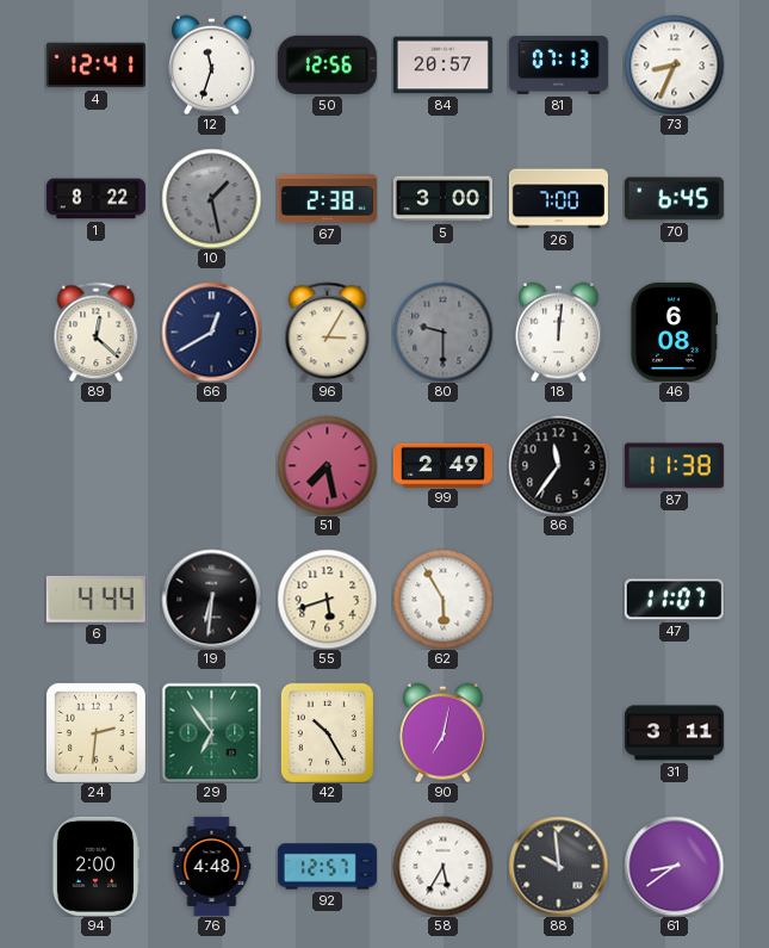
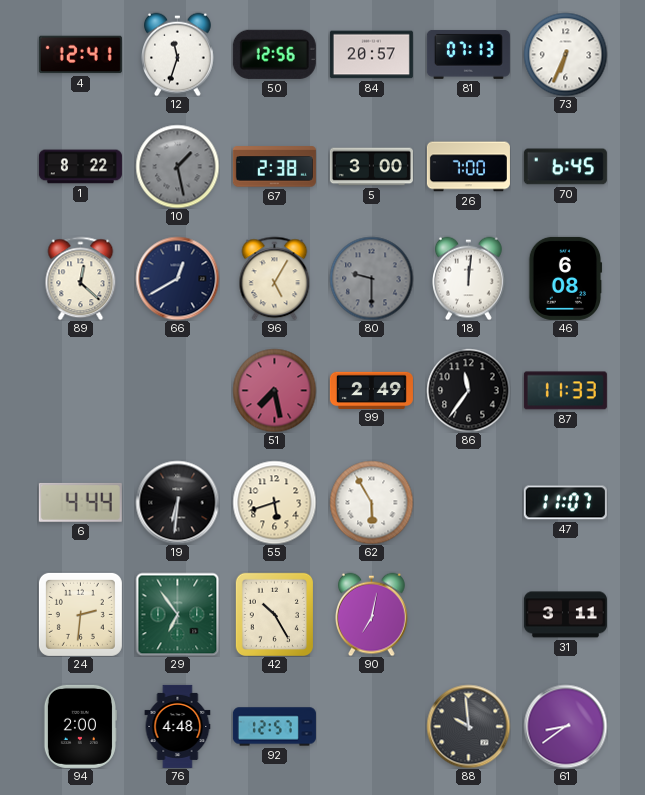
73: 8:34 -> 6:34
96: 3:05 -> 5:05
87: 11:38 -> 11:33
58: 5:35 -> none
